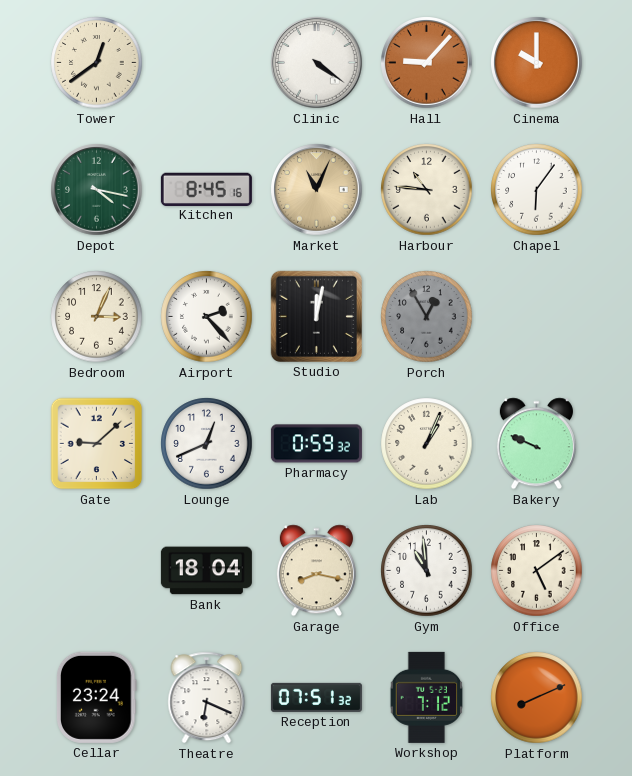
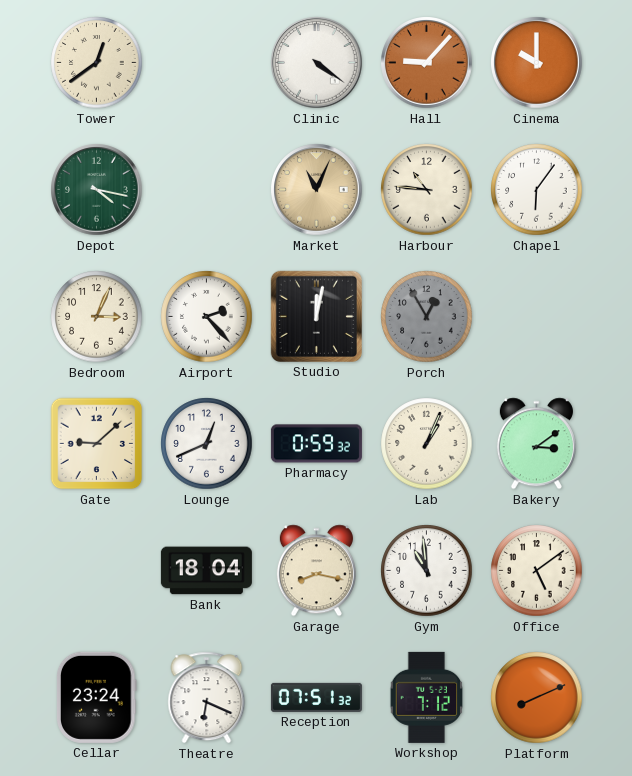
Kitchen: 8:45 -> none
Bakery: 9:49 -> 3:09
